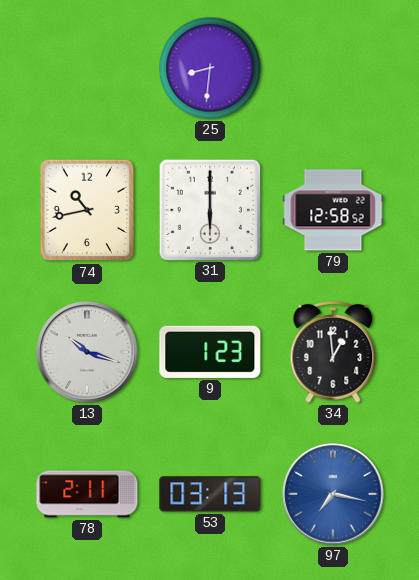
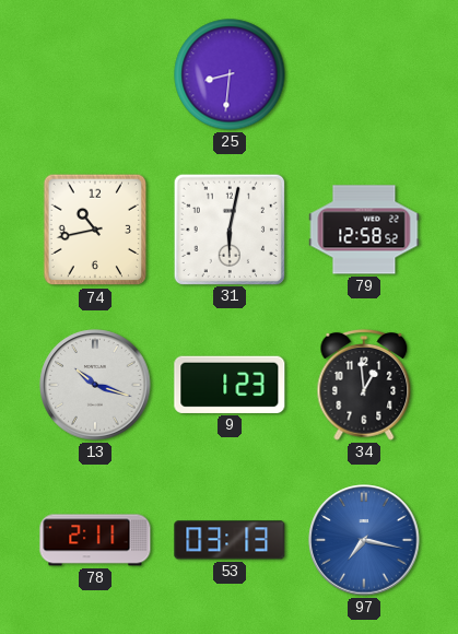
31: 6:00 -> 6:02
